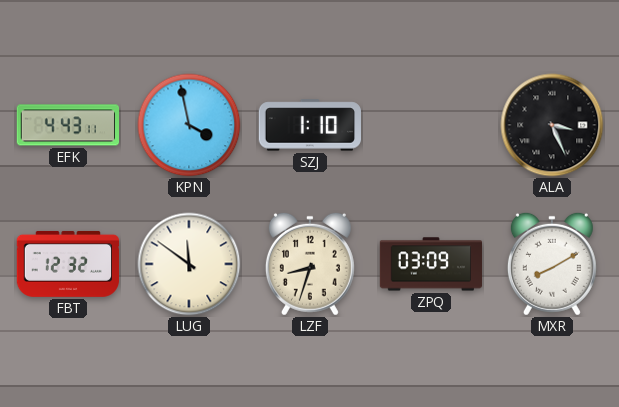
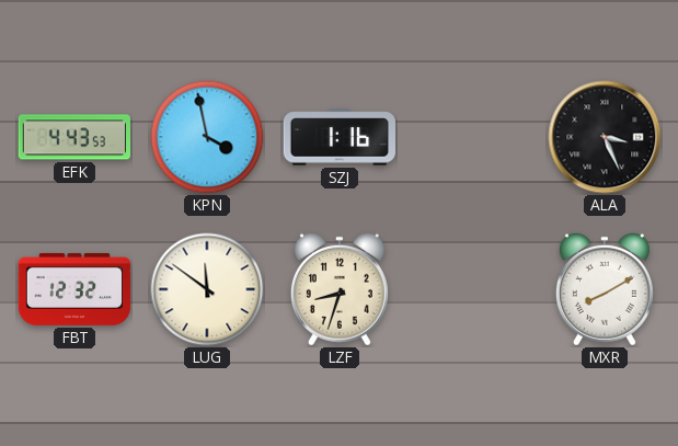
EFK: 4:43:11 -> 4:43:53
SZJ: 1:10 -> 1:16
ZPQ: 03:09 -> none
